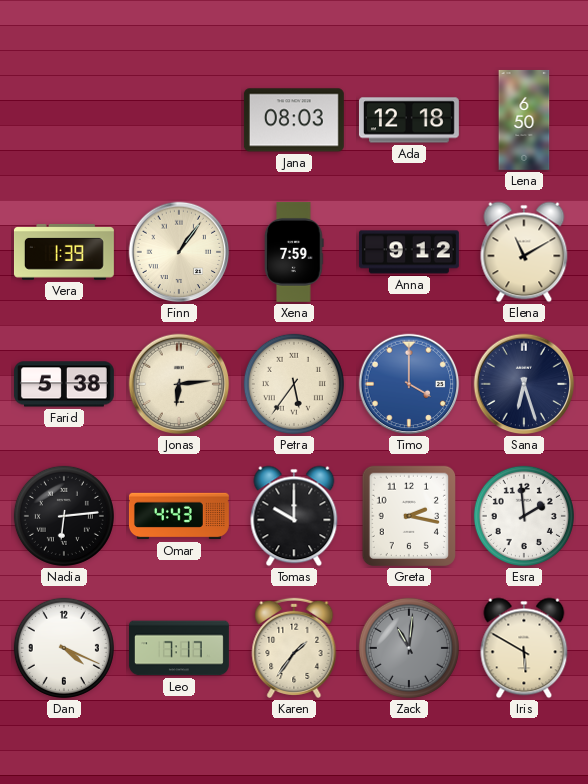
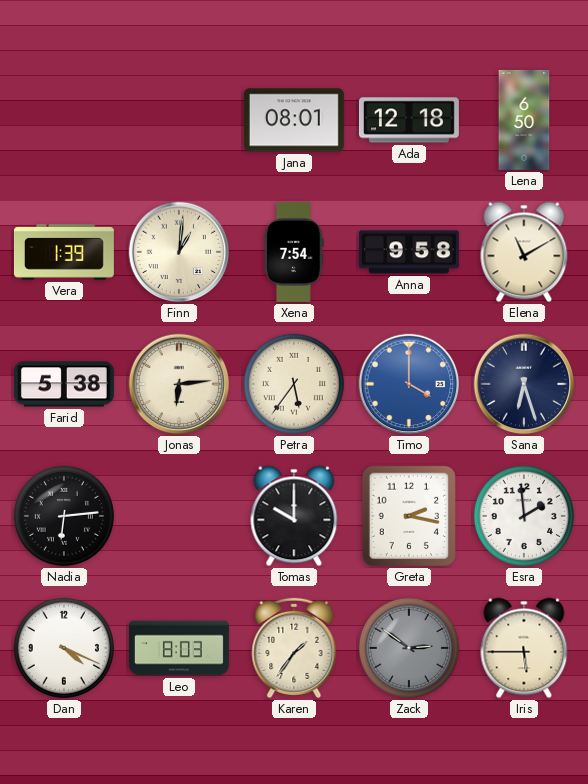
Jana: 08:03 -> 08:01
Finn: 1:06 -> 1:01
Xena: 7:59 -> 7:54
Anna: 9:12 -> 9:58
Omar: 4:43 -> none
Leo: 7:17 -> 8:03
Zack: 11:01 -> 2:51
Iris: 5:50 -> 5:45
